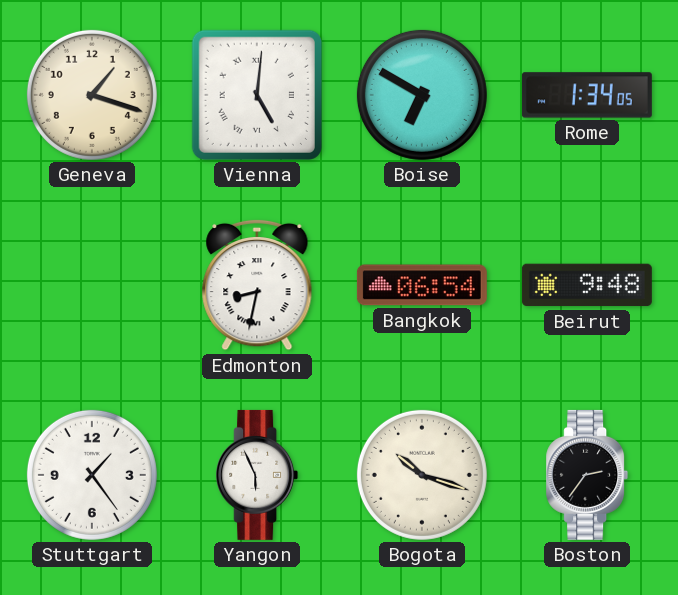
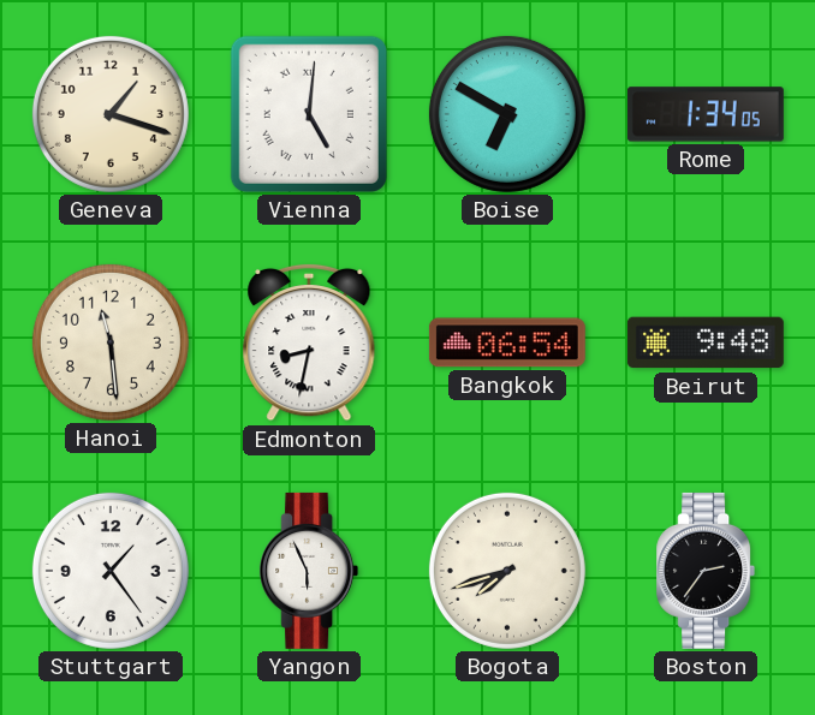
Hanoi: none -> 11:29
Bogota: 10:18 -> 7:42
